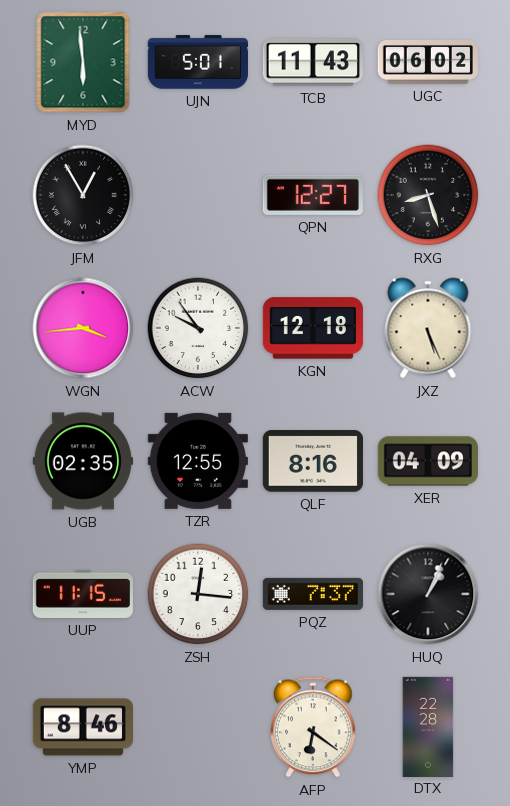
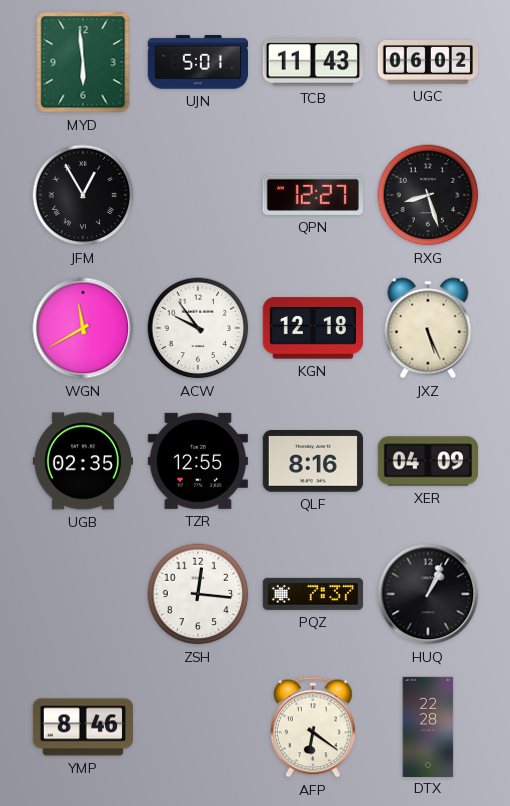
WGN: 3:44 -> 11:40
UUP: 11:15 -> none
